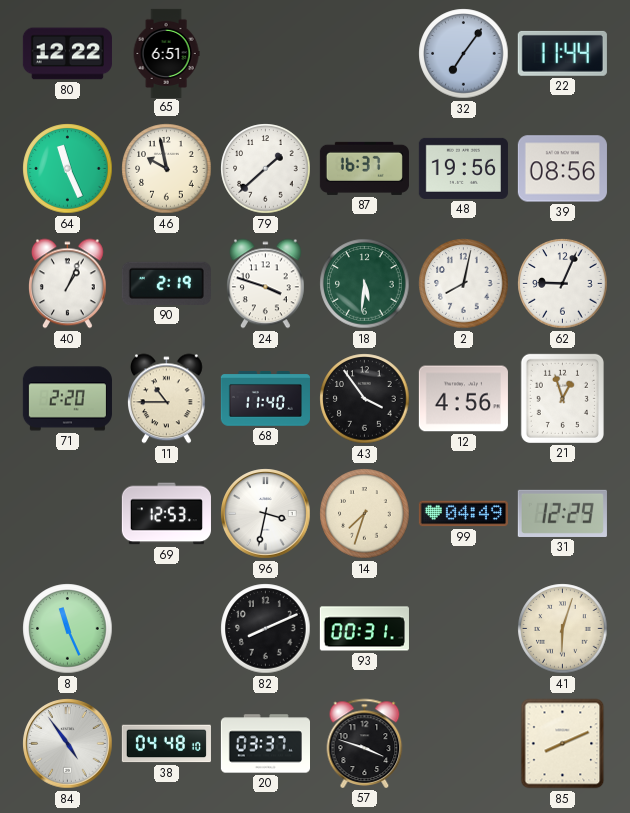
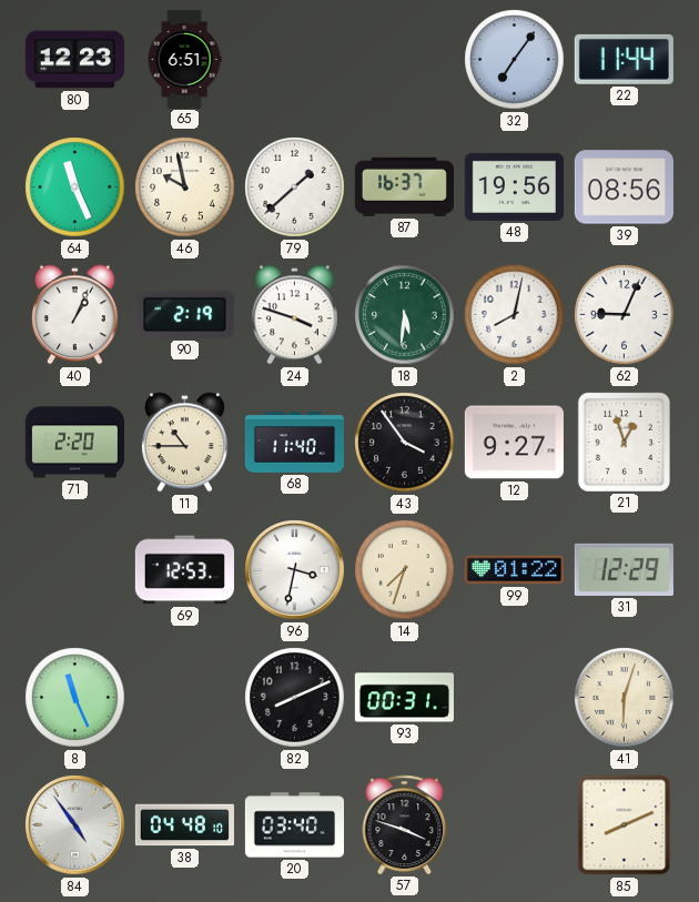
80: 12:22 -> 12:23
12: 4:56 -> 9:27
99: 04:49 -> 01:22
20: 03:37 -> 03:40
